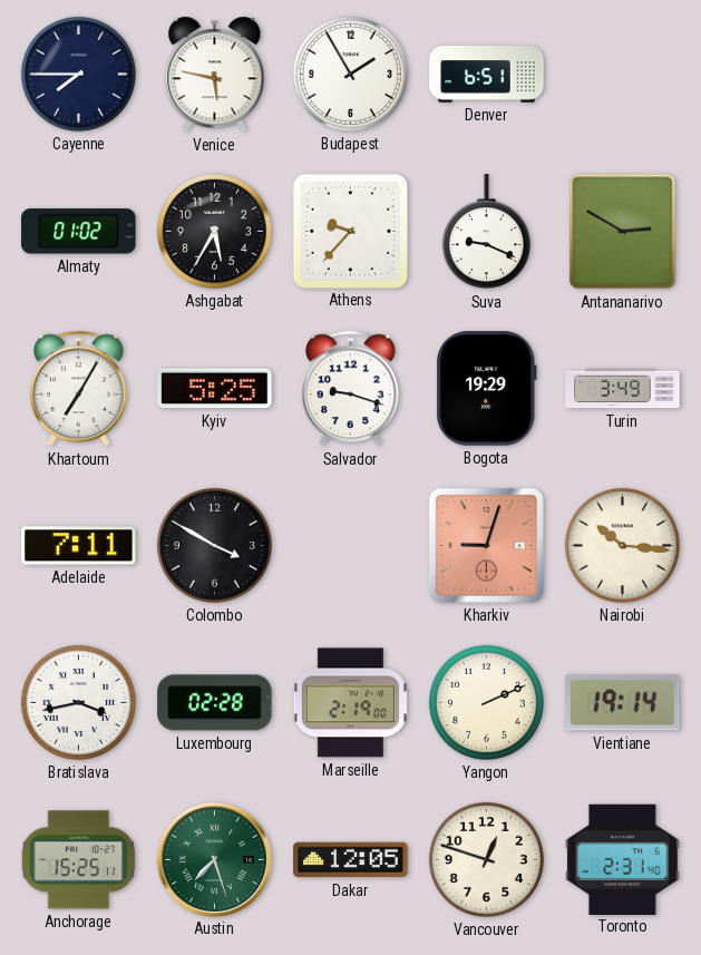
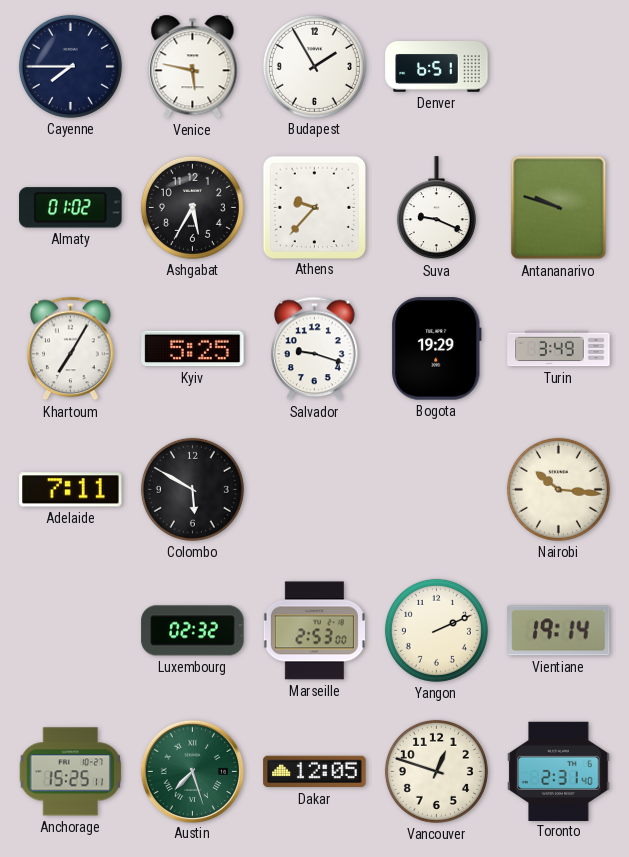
Antananarivo: 2:50 -> 9:48
Colombo: 3:50 -> 5:50
Kharkiv: 9:03 -> none
Bratislava: 3:43 -> none
Luxembourg: 02:28 -> 02:32
Marseille: 2:19 -> 2:53
